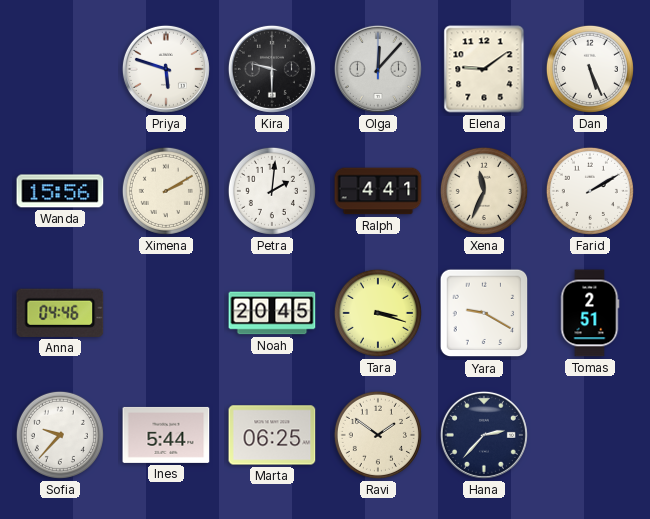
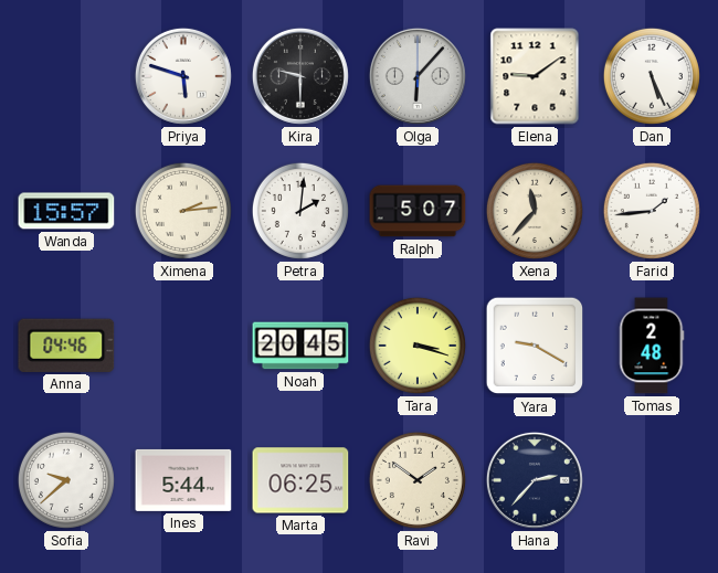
Olga: 12:07 -> 6:07
Wanda: 15:56 -> 15:57
Ximena: 2:10 -> 2:14
Ralph: 4:41 -> 5:07
Xena: 11:34 -> 11:37
Farid: 2:10 -> 1:44
Tomas: 2:51 -> 2:48
Sofia: 9:37 -> 9:38
